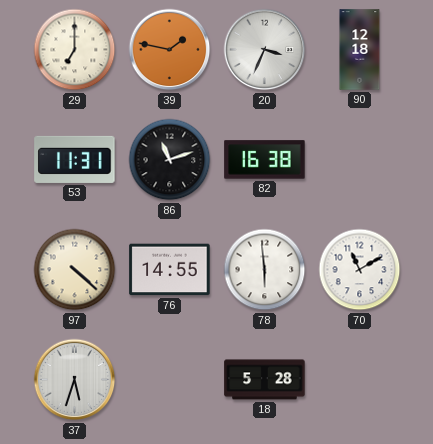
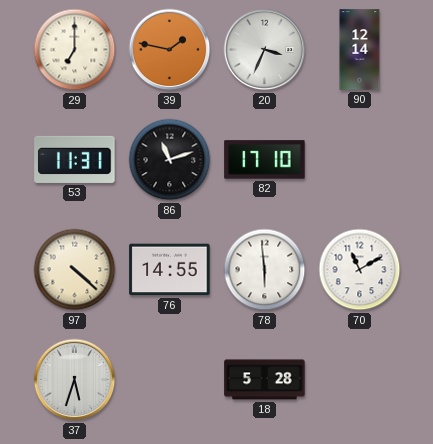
90: 12:18 -> 12:14
82: 16:38 -> 17:10
